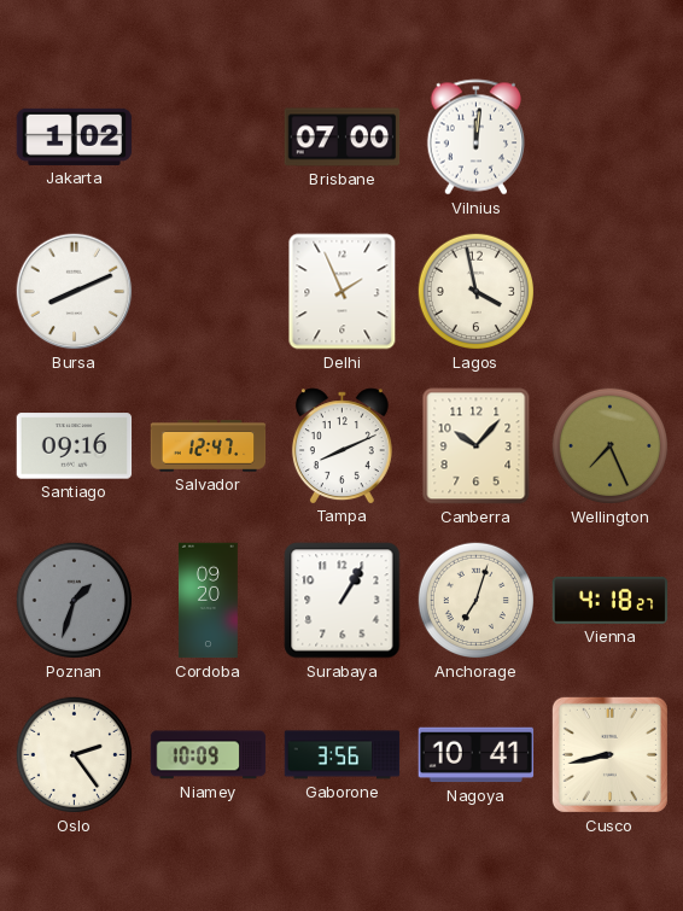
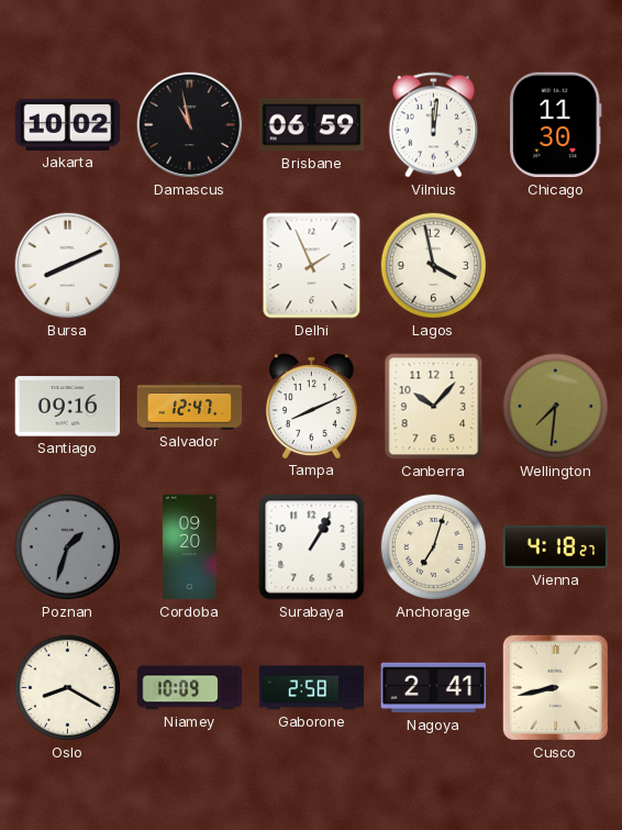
Jakarta: 1:02 -> 10:02
Damascus: none -> 10:58
Brisbane: 07:00 -> 06:59
Chicago: none -> 11:30
Wellington: 7:26 -> 7:31
Oslo: 2:24 -> 8:20
Gaborone: 3:56 -> 2:58
Nagoya: 10:41 -> 2:41
